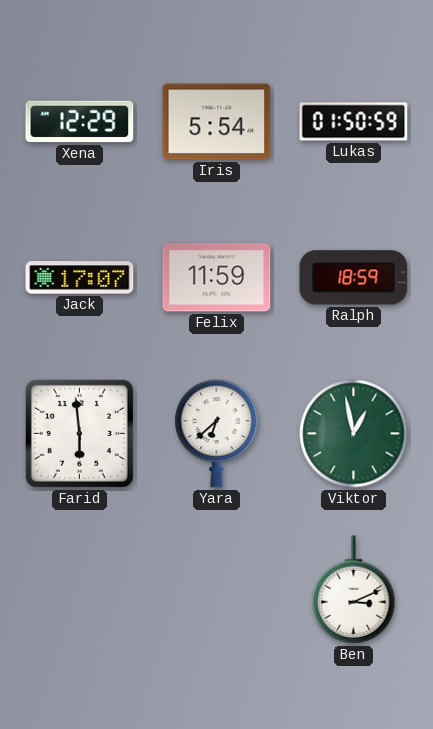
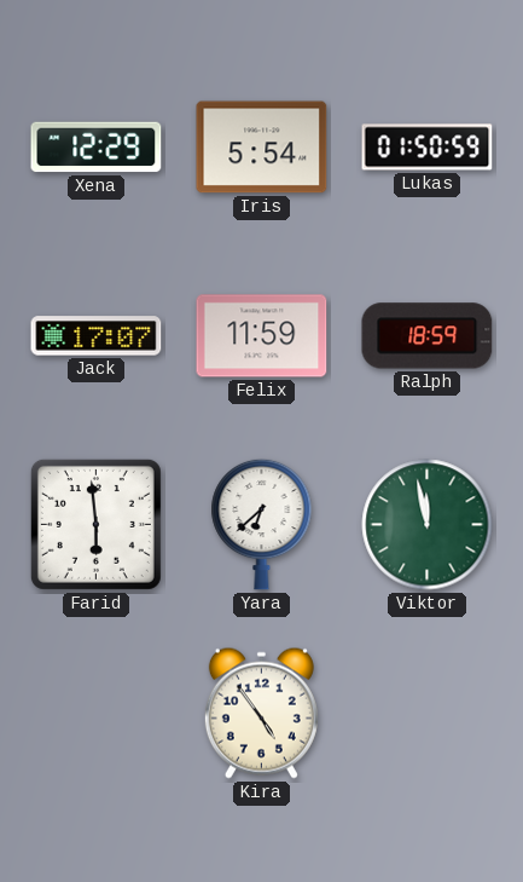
Viktor: 12:58 -> 11:58
Kira: none -> 4:54
Ben: 3:11 -> none
